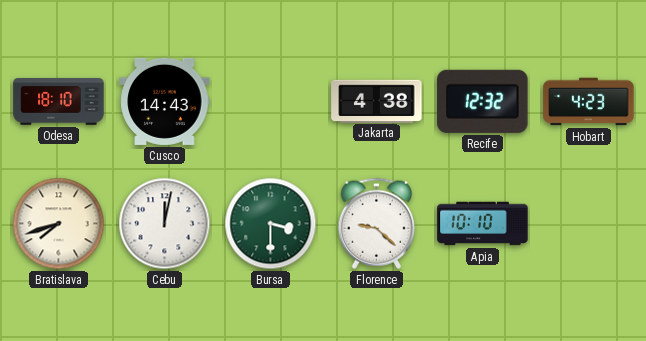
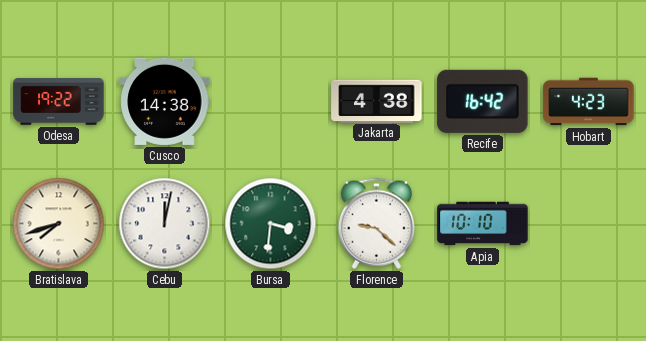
Odesa: 18:10 -> 19:22
Cusco: 14:43 -> 14:38
Recife: 12:32 -> 16:42
Bursa: 3:30 -> 3:31
